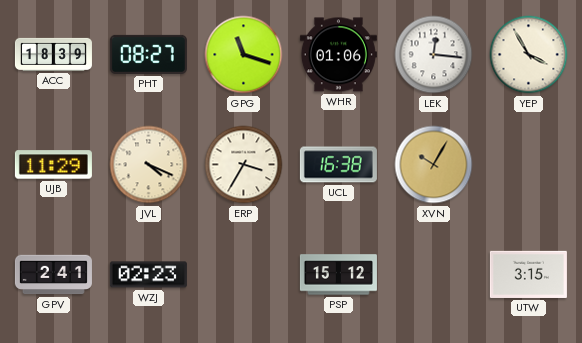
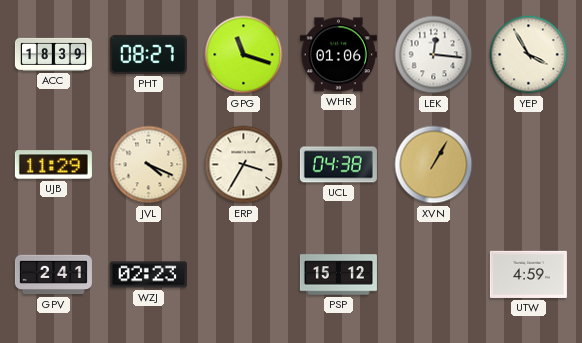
UCL: 16:38 -> 04:38
XVN: 10:05 -> 1:05
UTW: 3:15 -> 4:59
